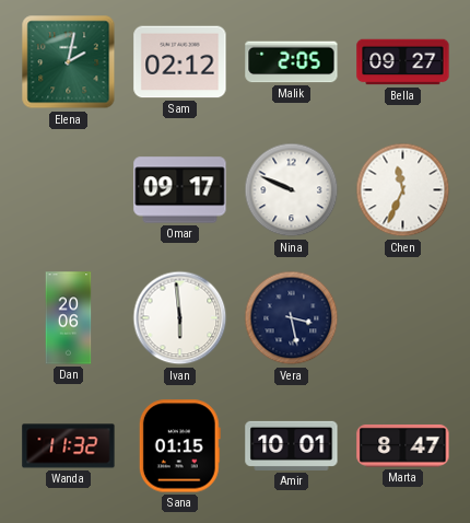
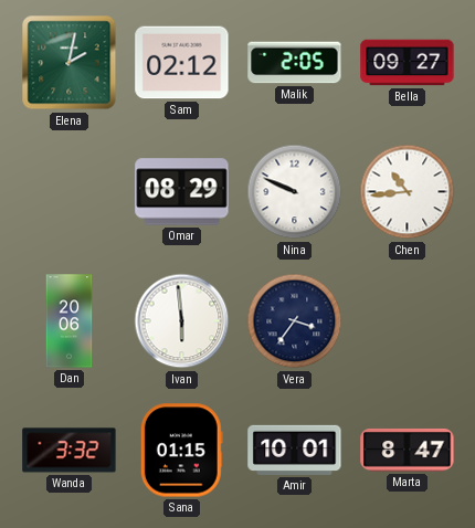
Omar: 09:17 -> 08:29
Chen: 11:34 -> 10:44
Vera: 3:28 -> 3:36
Wanda: 11:32 -> 3:32
